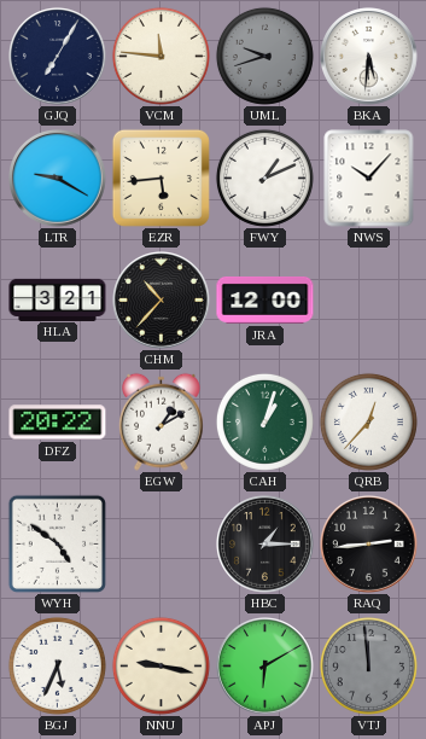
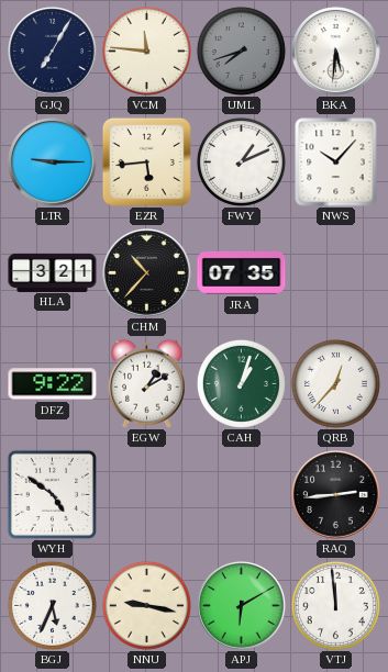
UML: 9:42 -> 7:42
LTR: 9:20 -> 9:15
JRA: 12:00 -> 07:35
DFZ: 20:22 -> 9:22
HBC: 1:15 -> none
VTJ dial: grey -> white
